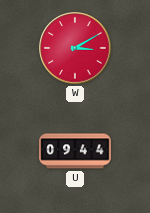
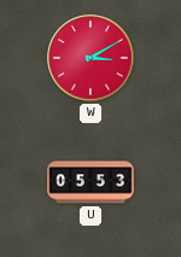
U: 09:44 -> 05:53
